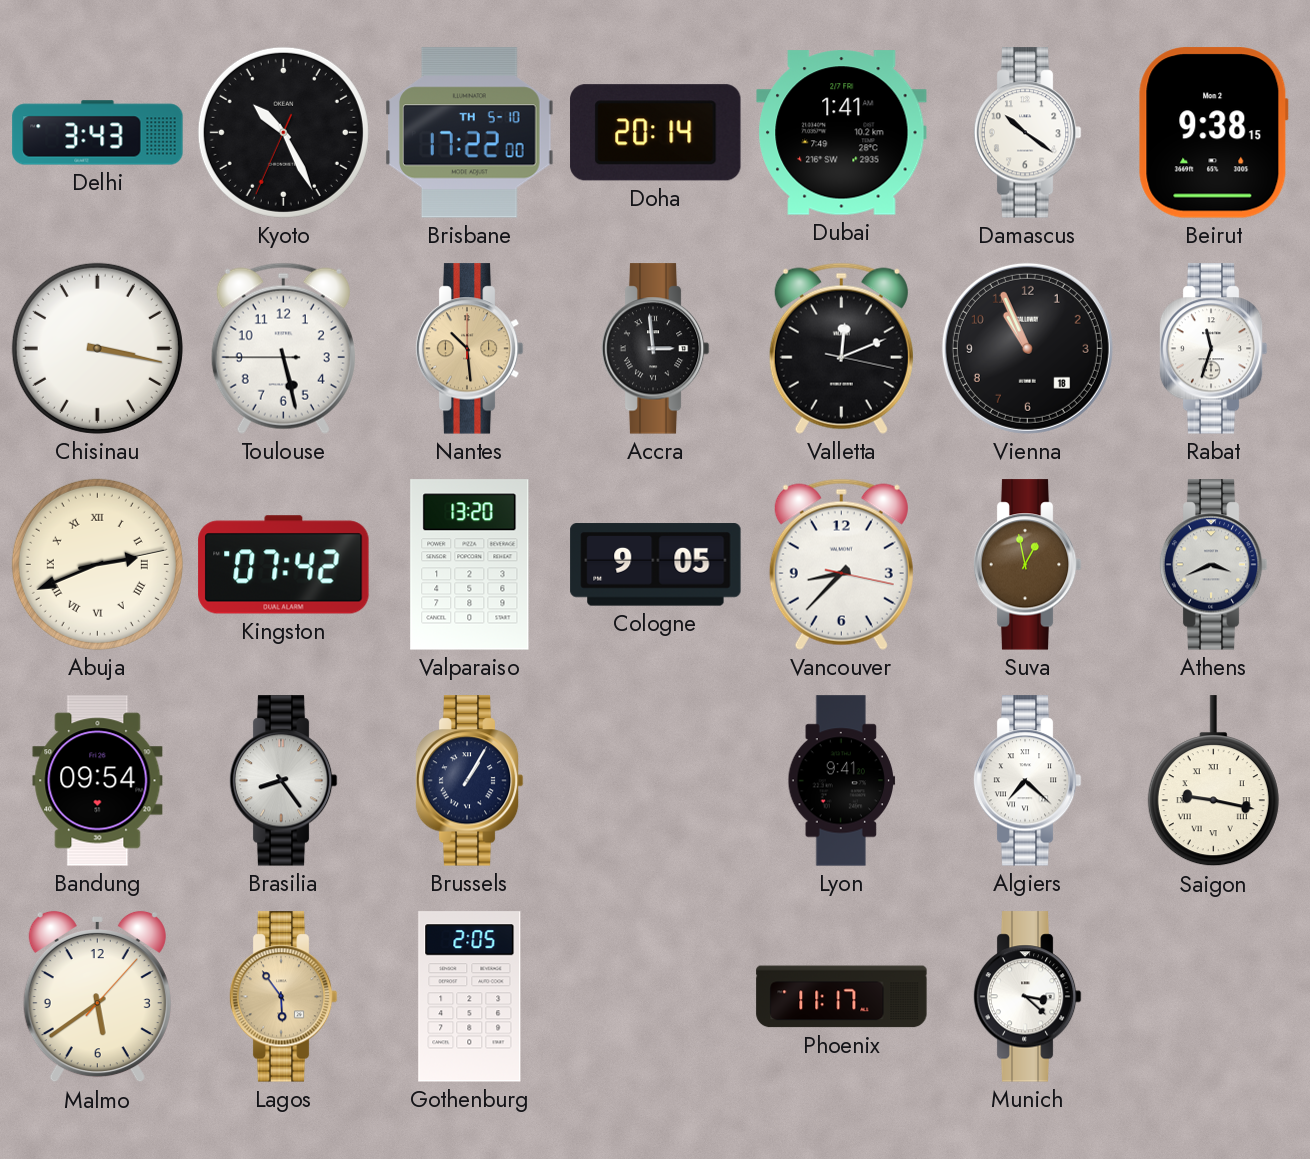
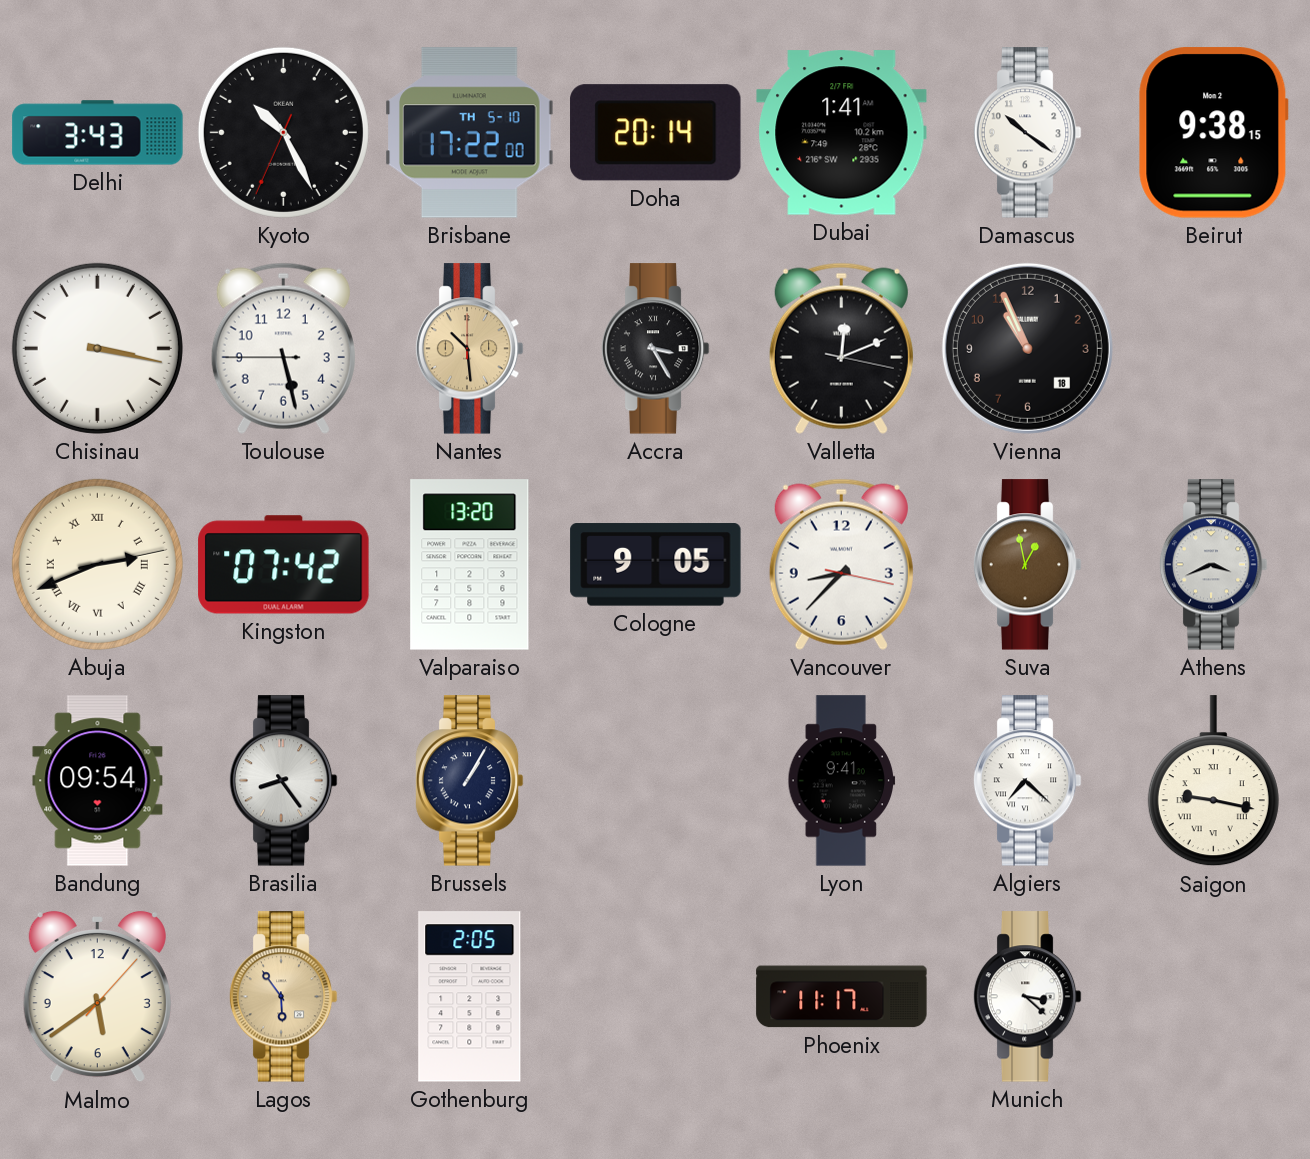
Accra: 2:59 -> 3:25
Rabat: 11:33 -> none
